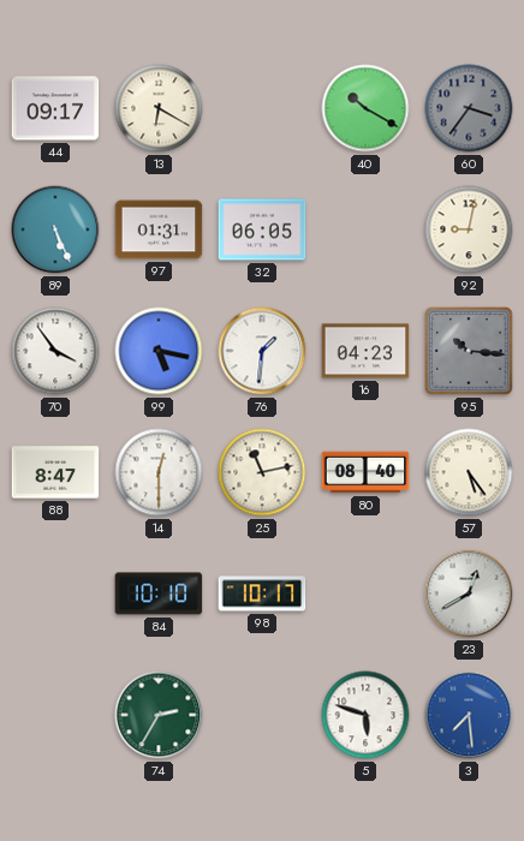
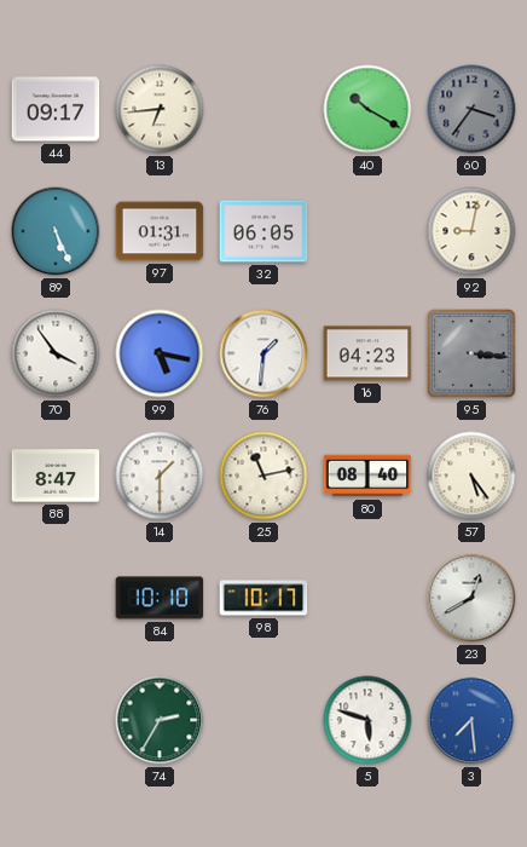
13: 6:20 -> 6:44
95: 10:16 -> 3:16
14: 12:30 -> 1:30
